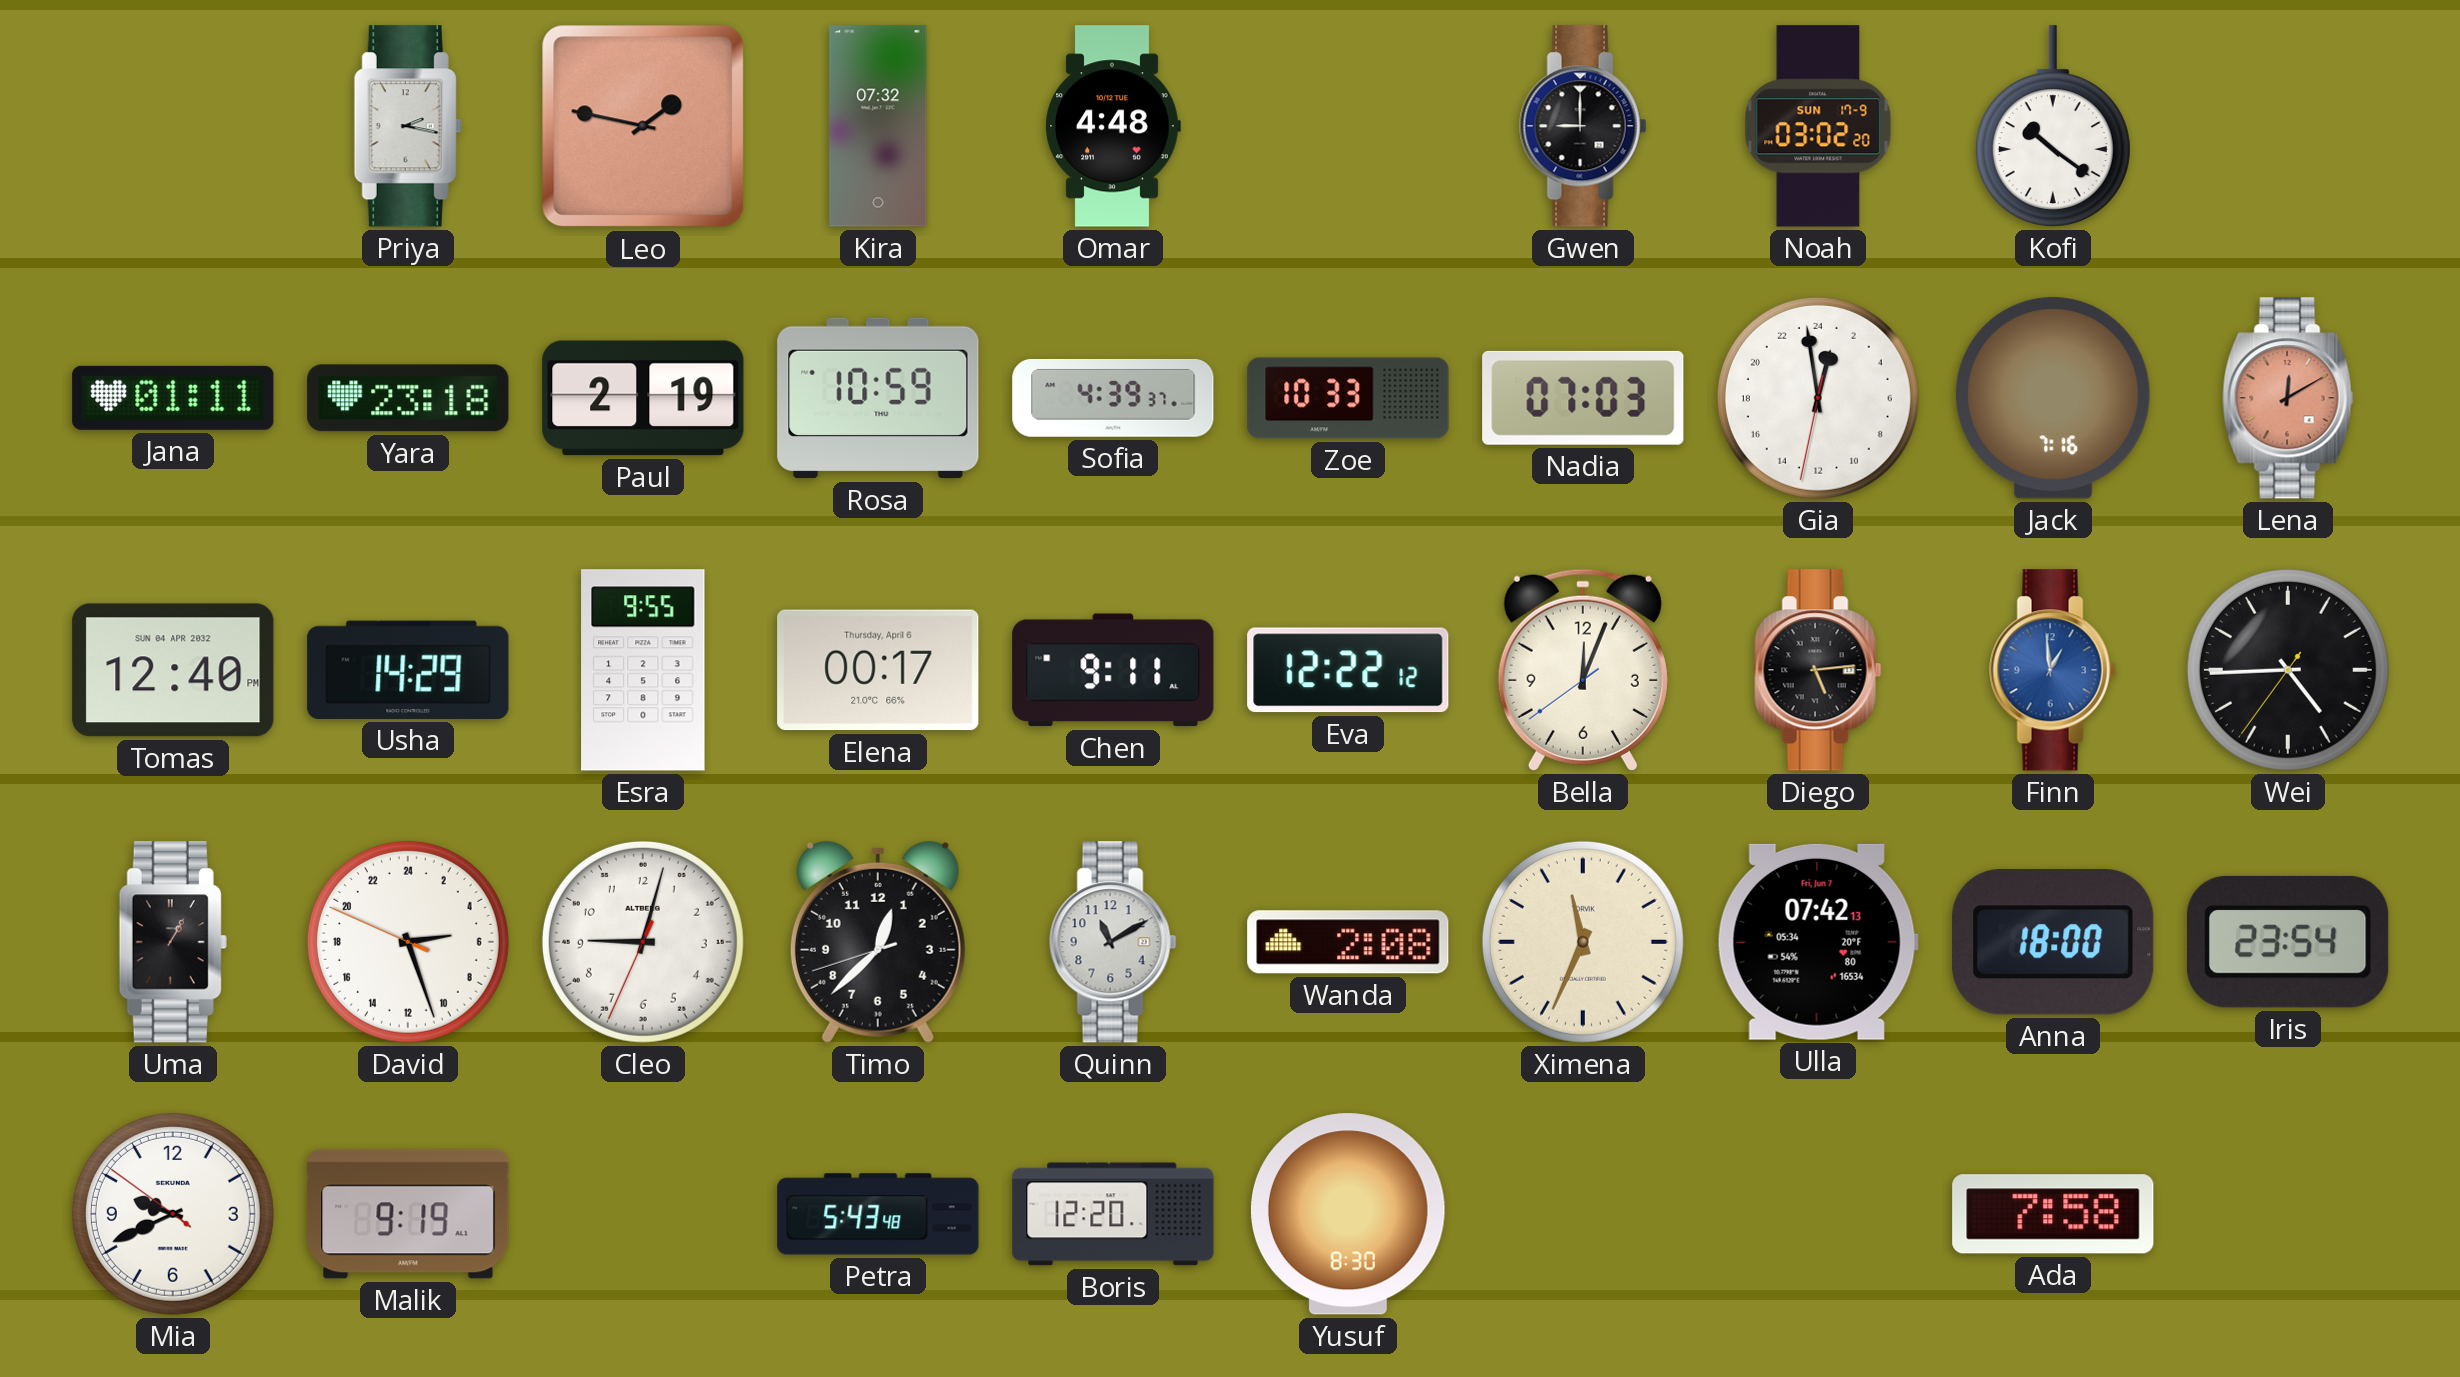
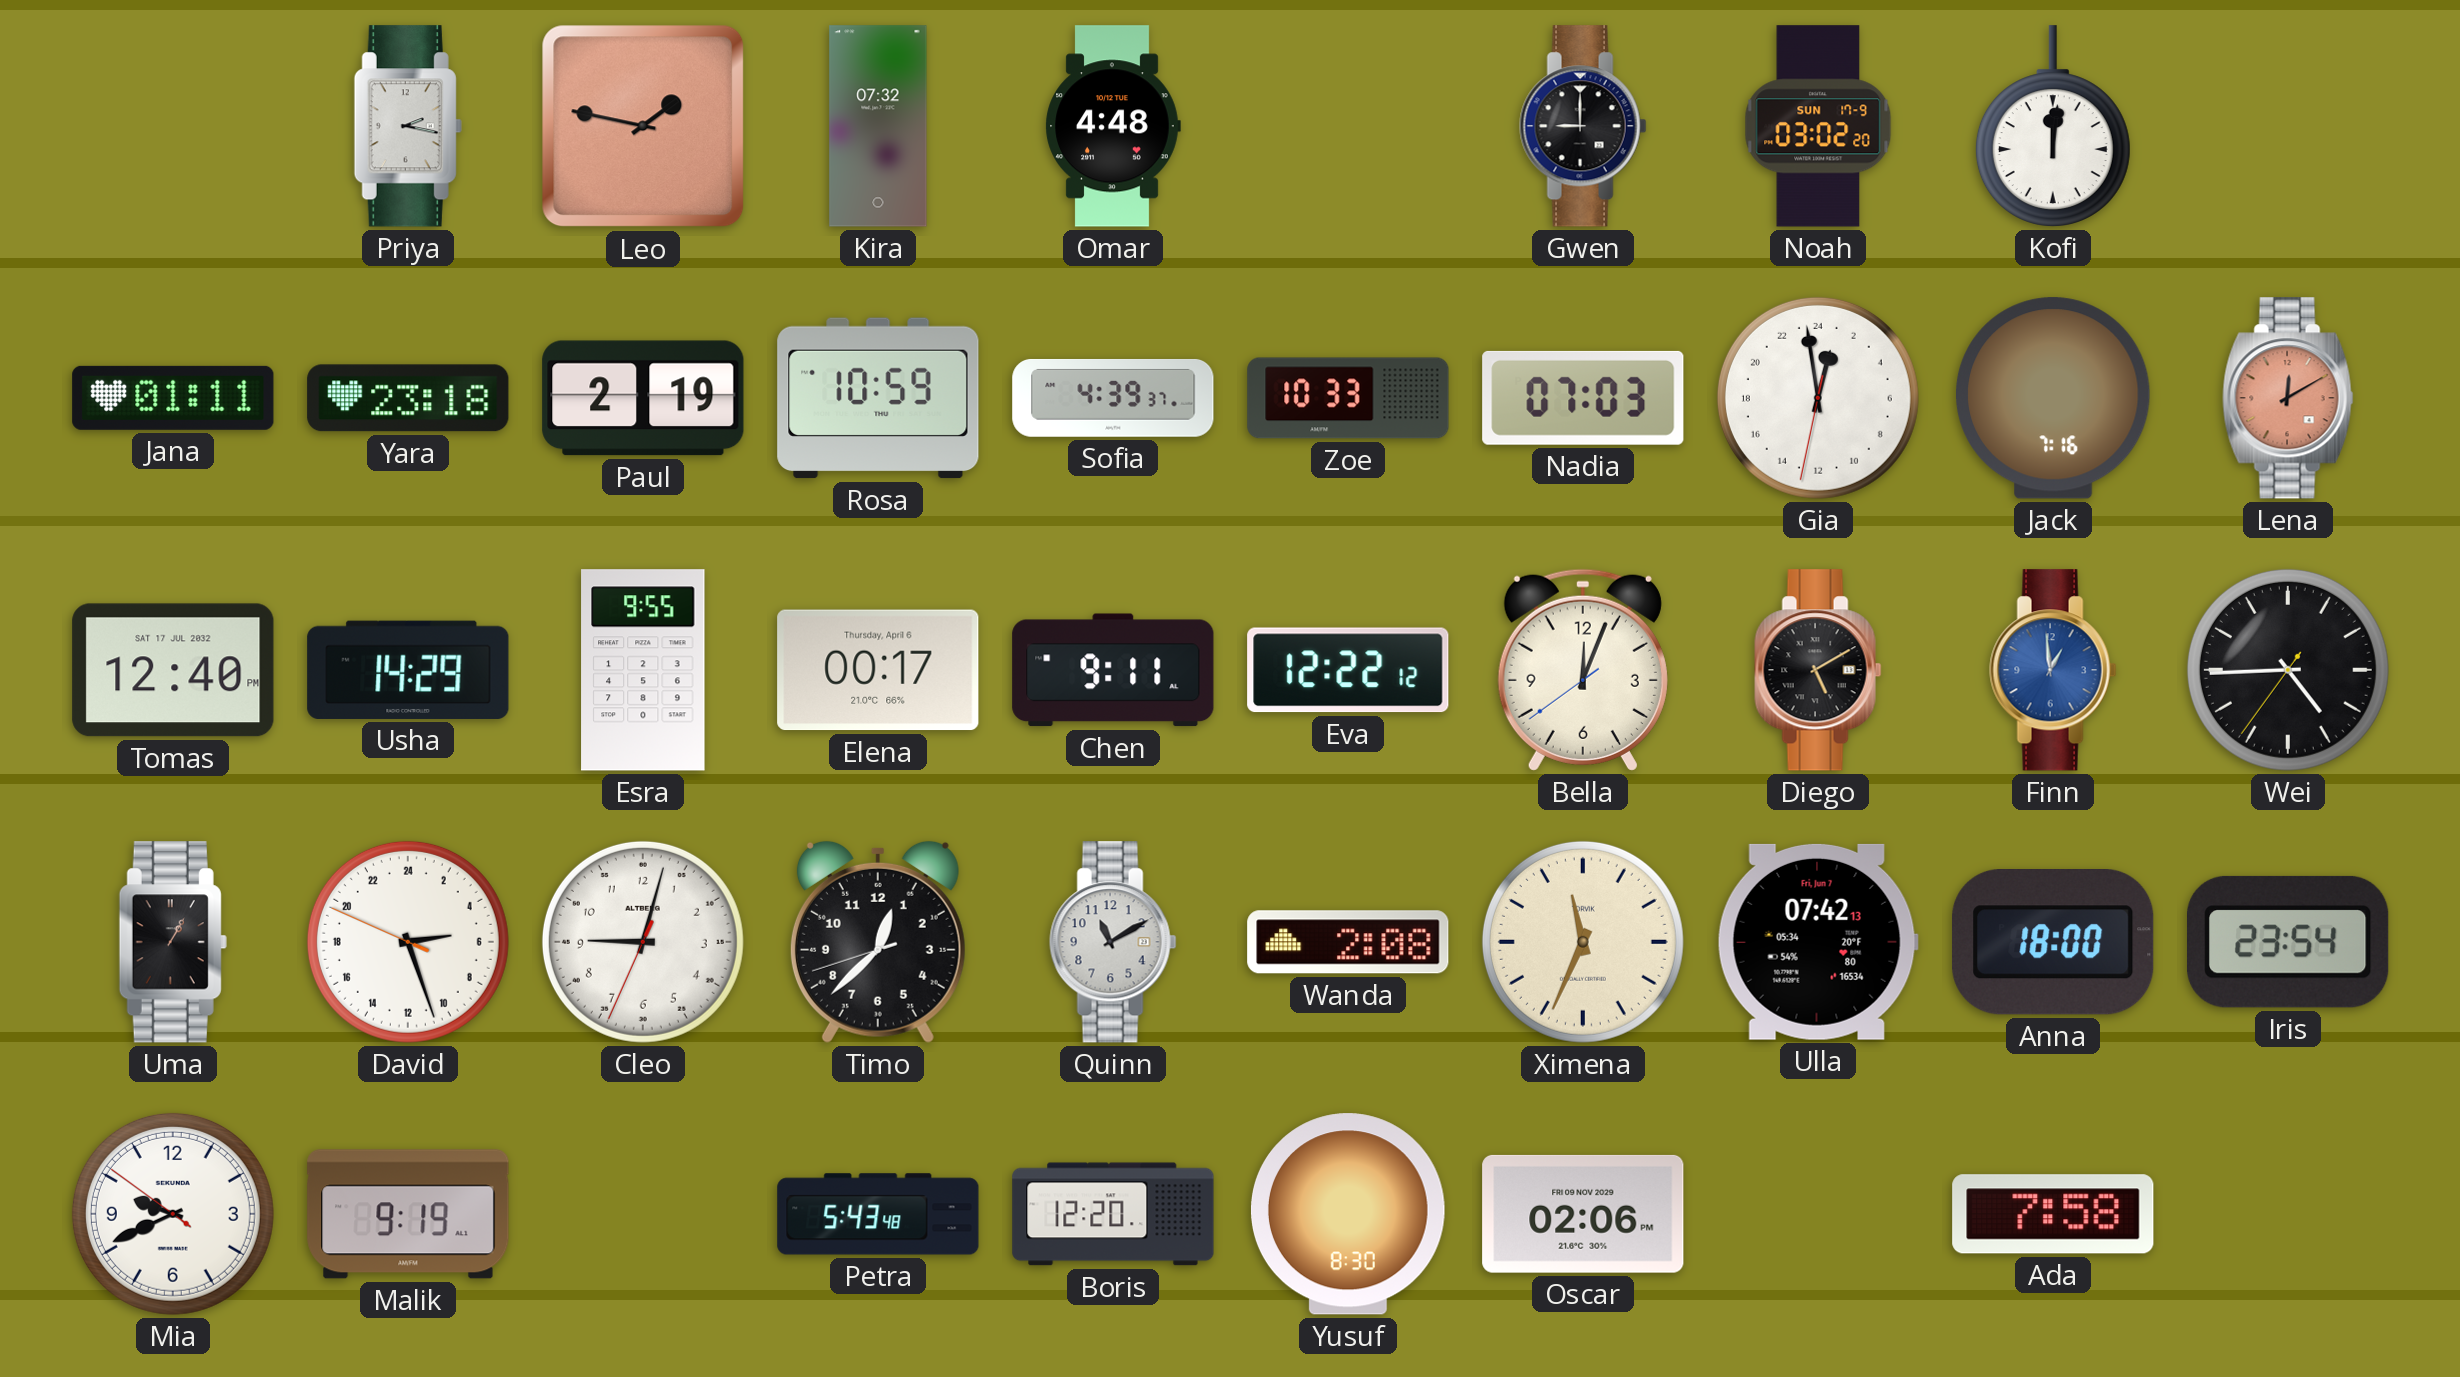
Kofi: 10:21 -> 12:01
Tomas date: SUN 04 APR 2032 -> SAT 17 JUL 2032
Diego: 5:14 -> 5:10
Oscar: none -> 02:06
